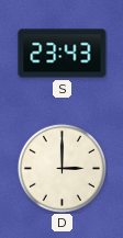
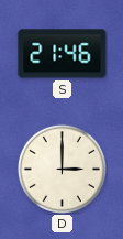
S: 23:43 -> 21:46
